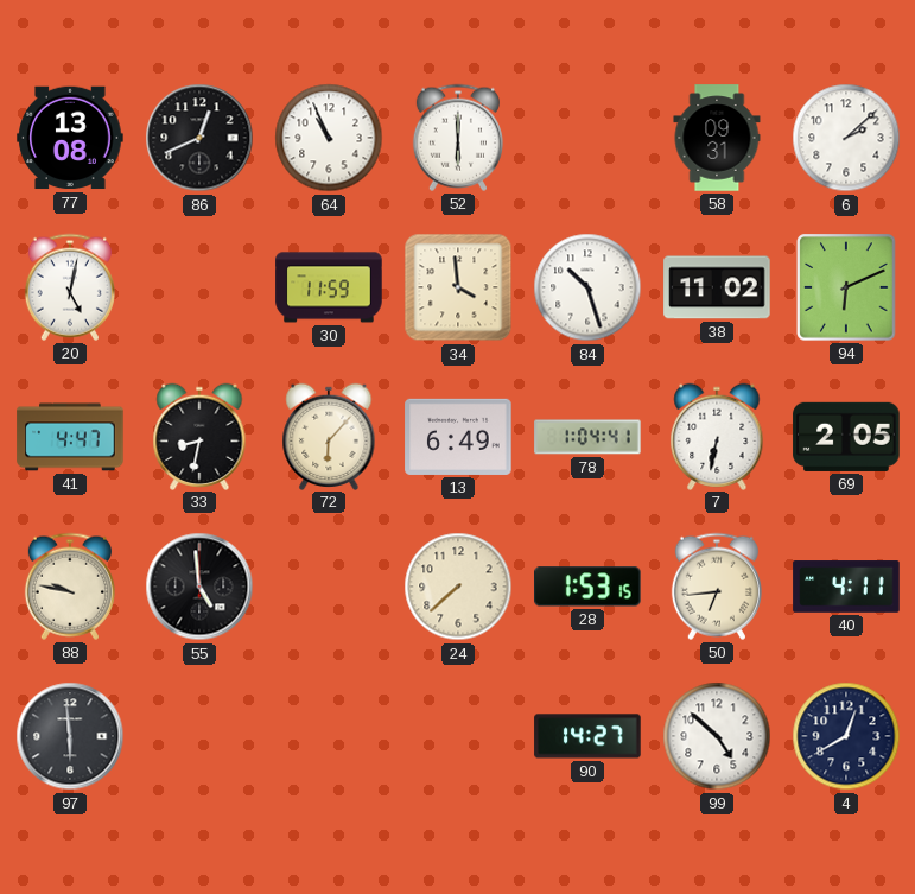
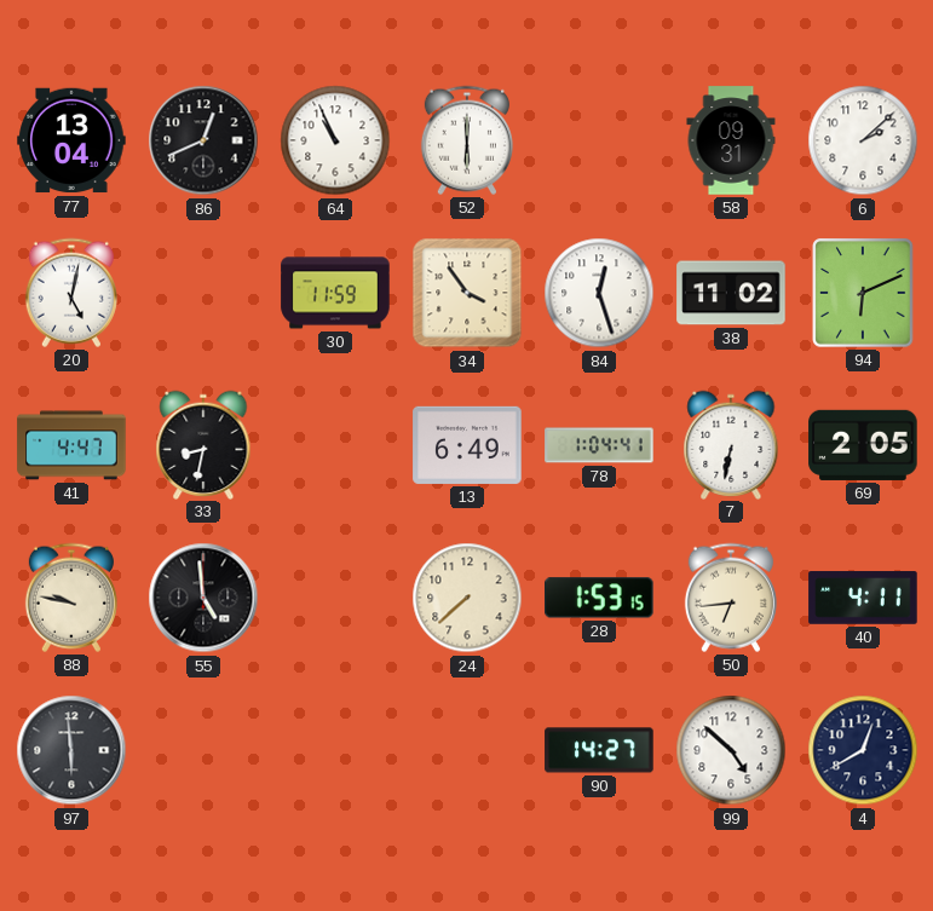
77: 13:08 -> 13:04
34: 3:59 -> 3:54
84: 10:27 -> 12:27
72: 6:07 -> none
